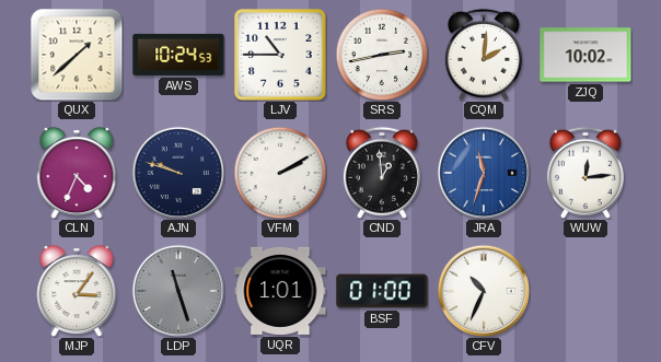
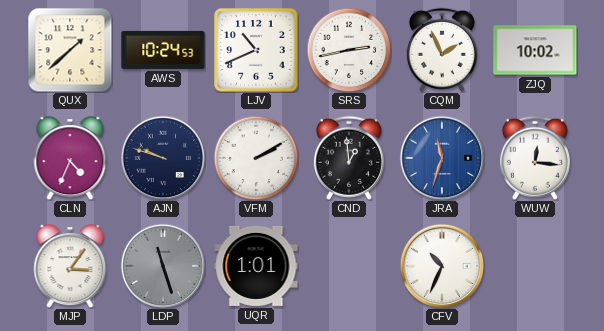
LJV: 10:45 -> 10:41
CQM: 2:01 -> 1:56
WUW: 12:14 -> 12:16
BSF: 01:00 -> none
